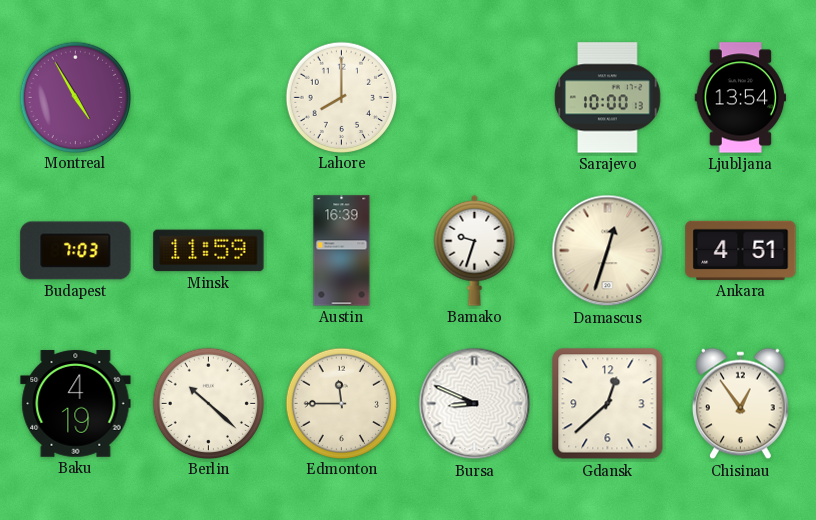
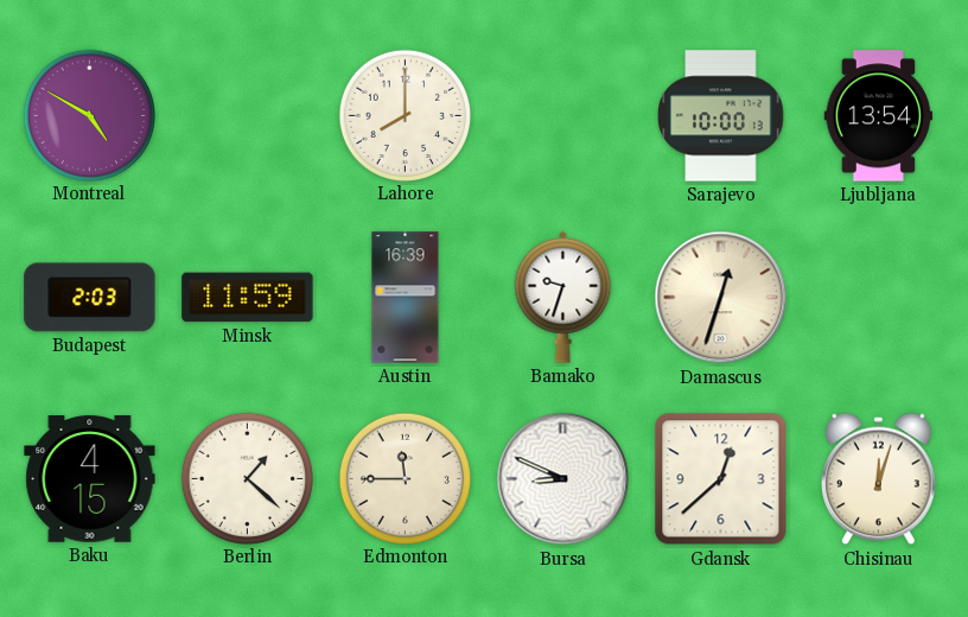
Montreal: 4:55 -> 4:50
Budapest: 7:03 -> 2:03
Ankara: 4:51 -> none
Baku: 4:19 -> 4:15
Berlin: 10:22 -> 1:22
Chisinau: 12:54 -> 12:03
